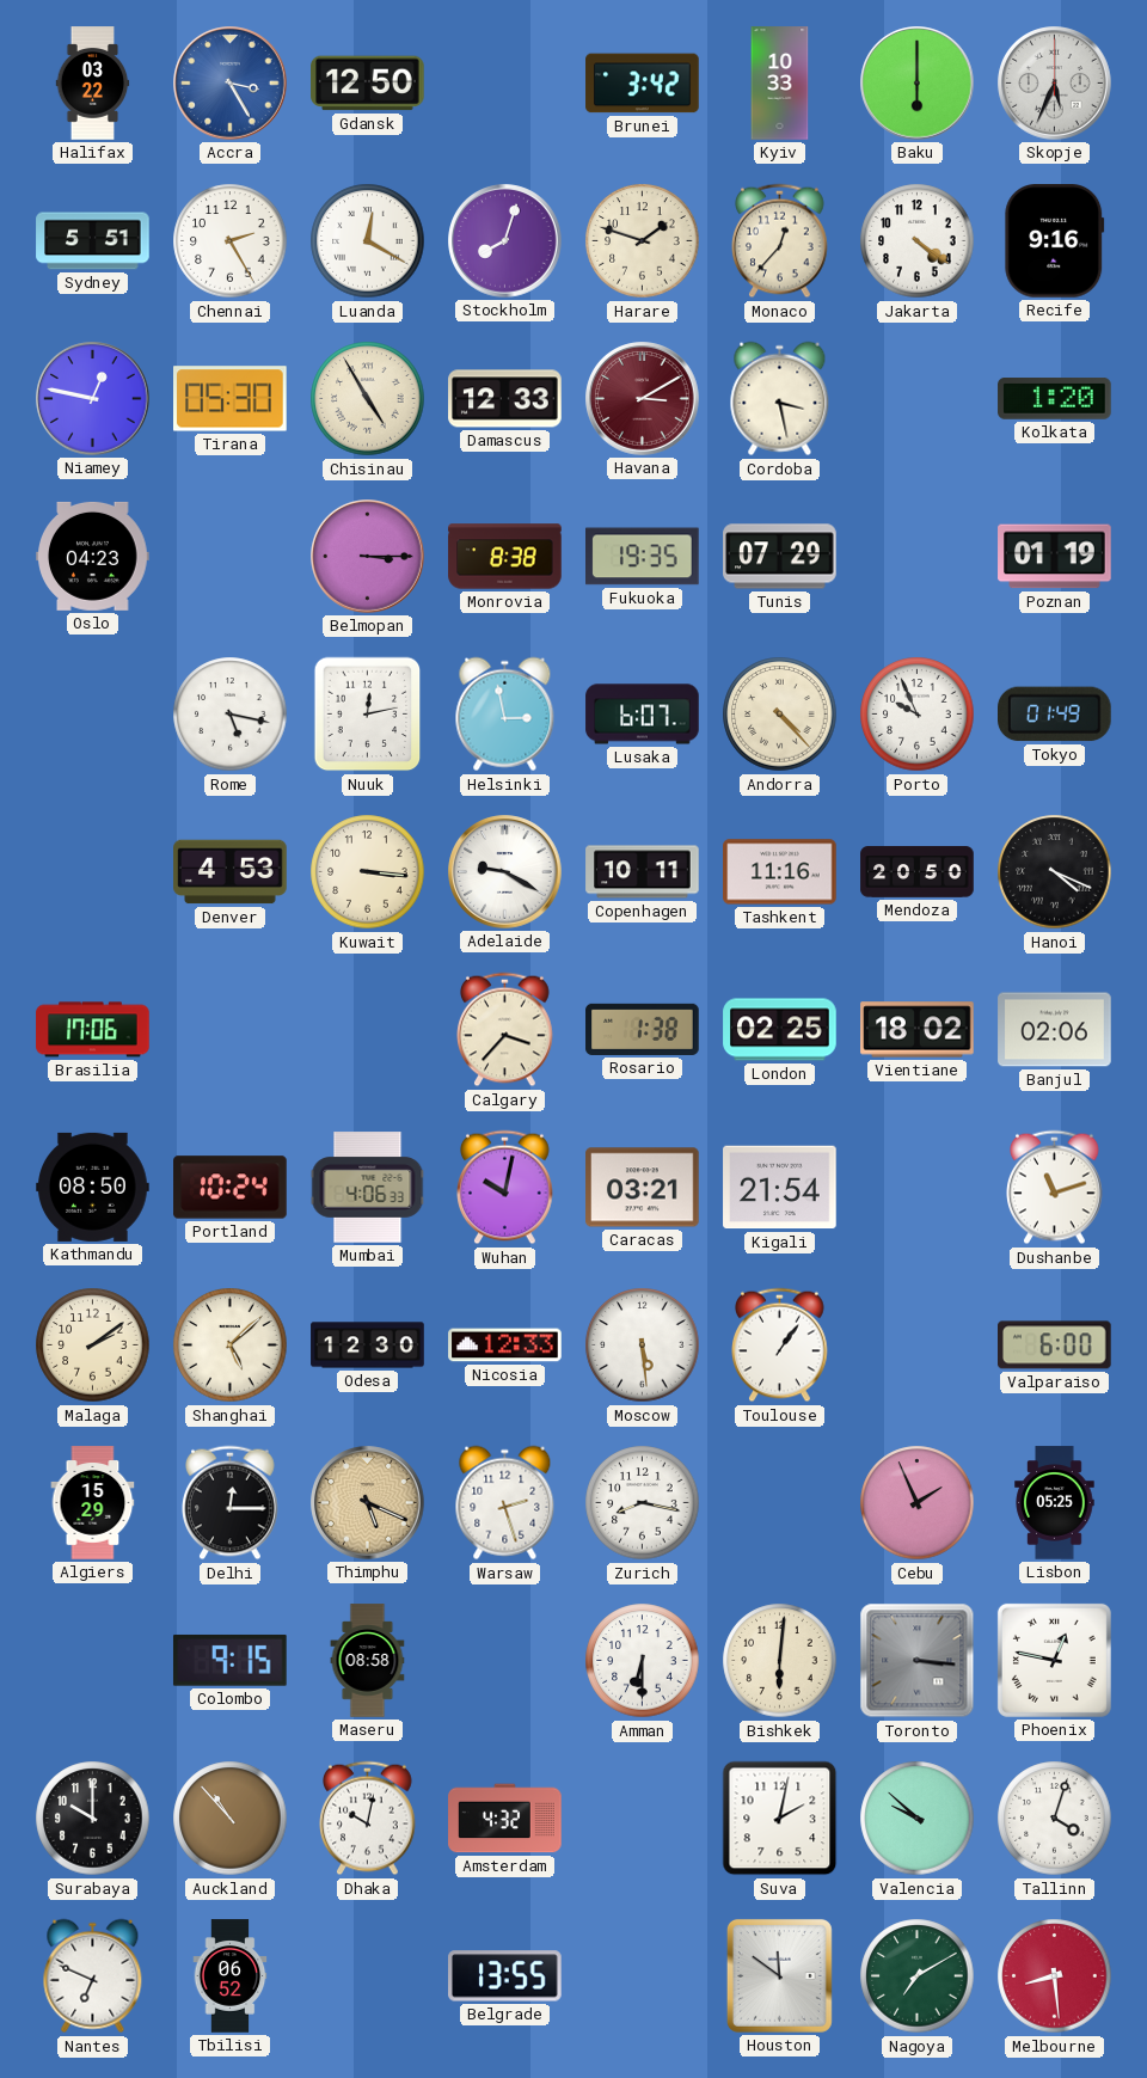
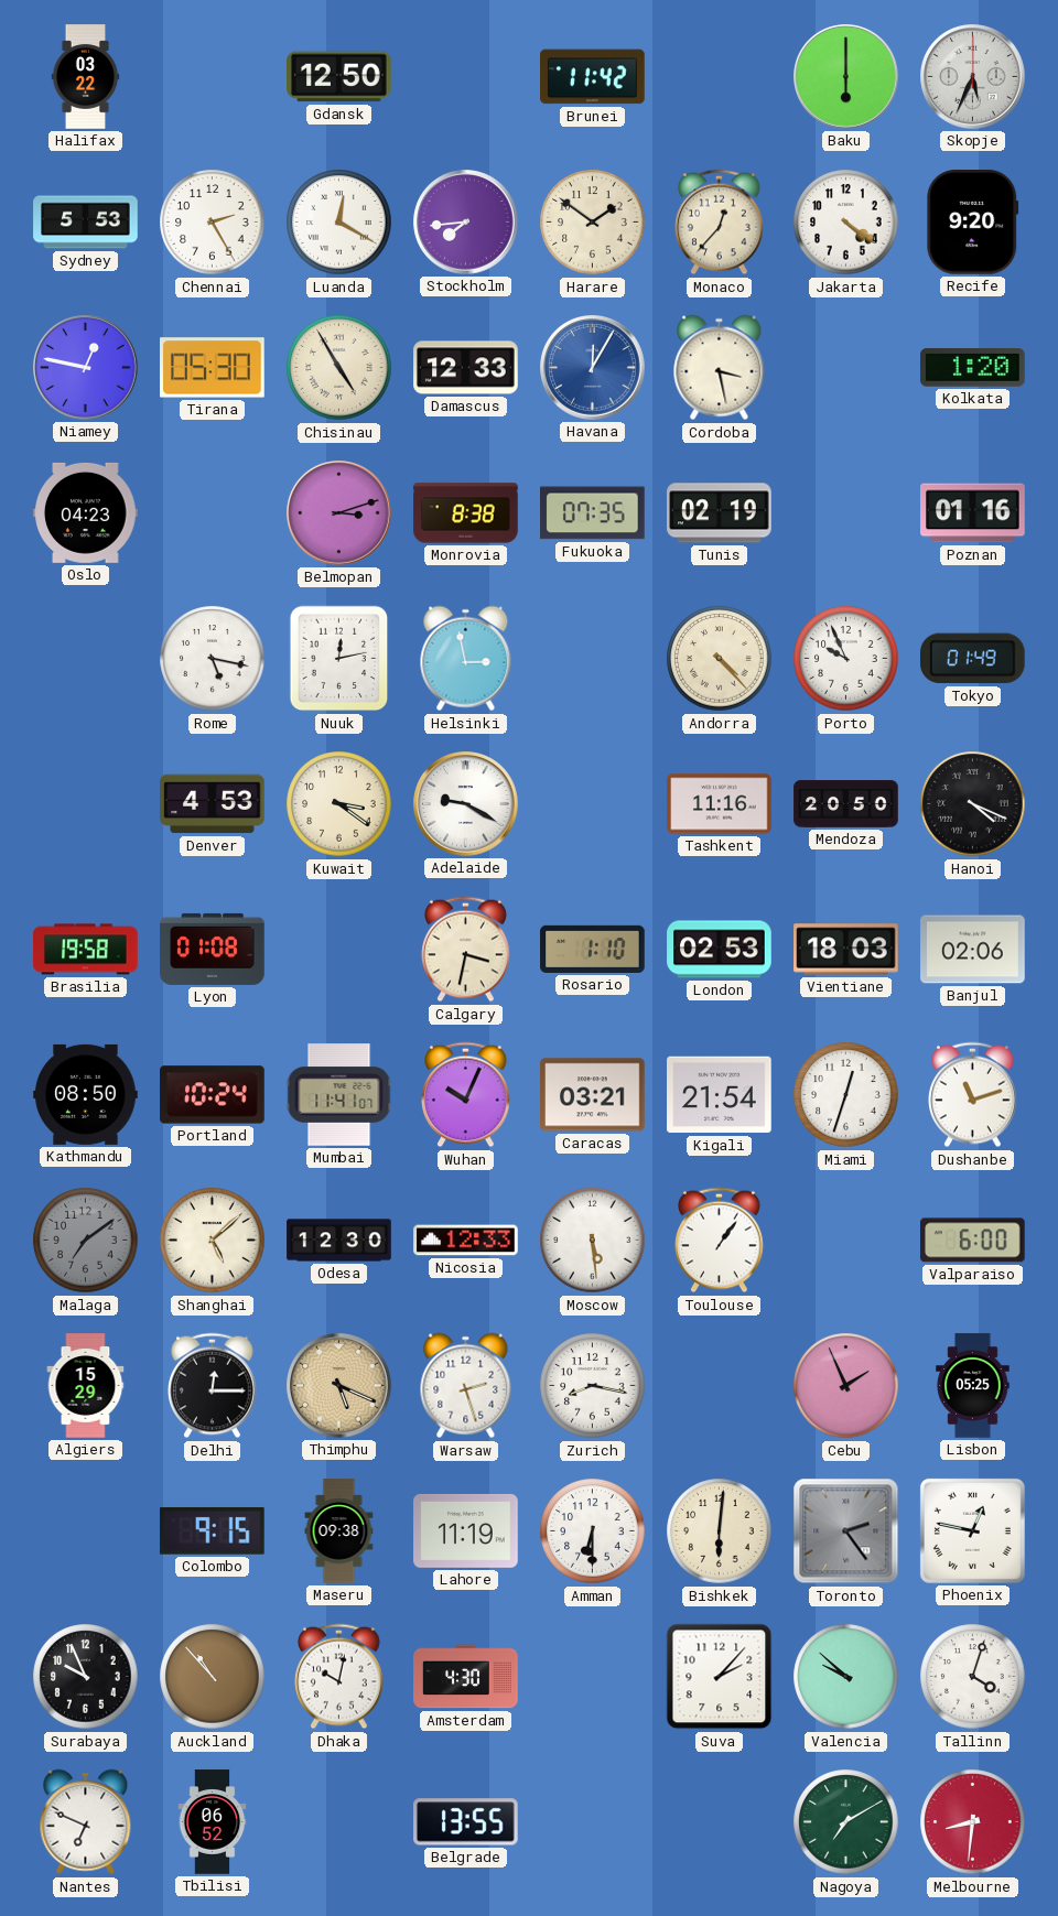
Accra: 3:25 -> none
Brunei: 3:42 -> 11:42
Kyiv: 10:33 -> none
Sydney: 5:51 -> 5:53
Stockholm: 8:03 -> 7:44
Harare: 1:48 -> 1:51
Recife: 9:16 -> 9:20
Havana: 3:10 -> 12:05
Havana dial: burgundy -> blue
Belmopan: 3:15 -> 3:12
Fukuoka: 19:35 -> 07:35
Tunis: 07:29 -> 02:19
Poznan: 01:19 -> 01:16
Lusaka: 6:07 -> none
Kuwait: 3:16 -> 3:21
Copenhagen: 10:11 -> none
Brasilia: 17:06 -> 19:58
Lyon: none -> 01:08
Calgary: 3:37 -> 3:32
Rosario: 1:38 -> 1:10
London: 02:25 -> 02:53
Vientiane: 18:02 -> 18:03
Mumbai: 4:06 -> 11:41
Wuhan: 10:02 -> 10:04
Miami: none -> 12:33
Malaga: 2:09 -> 7:09
Malaga dial: cream -> grey
Maseru: 08:58 -> 09:38
Lahore: none -> 11:19
Toronto: 3:16 -> 2:24
Surabaya: 10:00 -> 9:56
Amsterdam: 4:32 -> 4:30
Suva: 2:02 -> 2:07
Houston: 11:51 -> none
Melbourne: 8:29 -> 8:31
